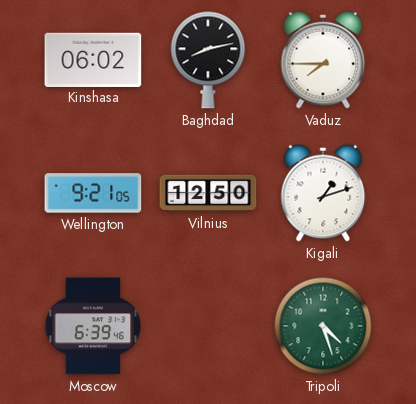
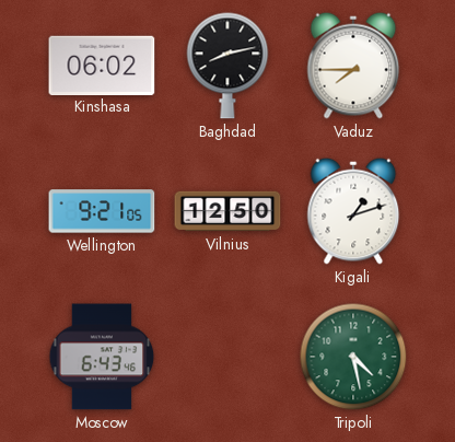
Moscow: 6:39 -> 6:43
Tripoli: 4:27 -> 4:28
